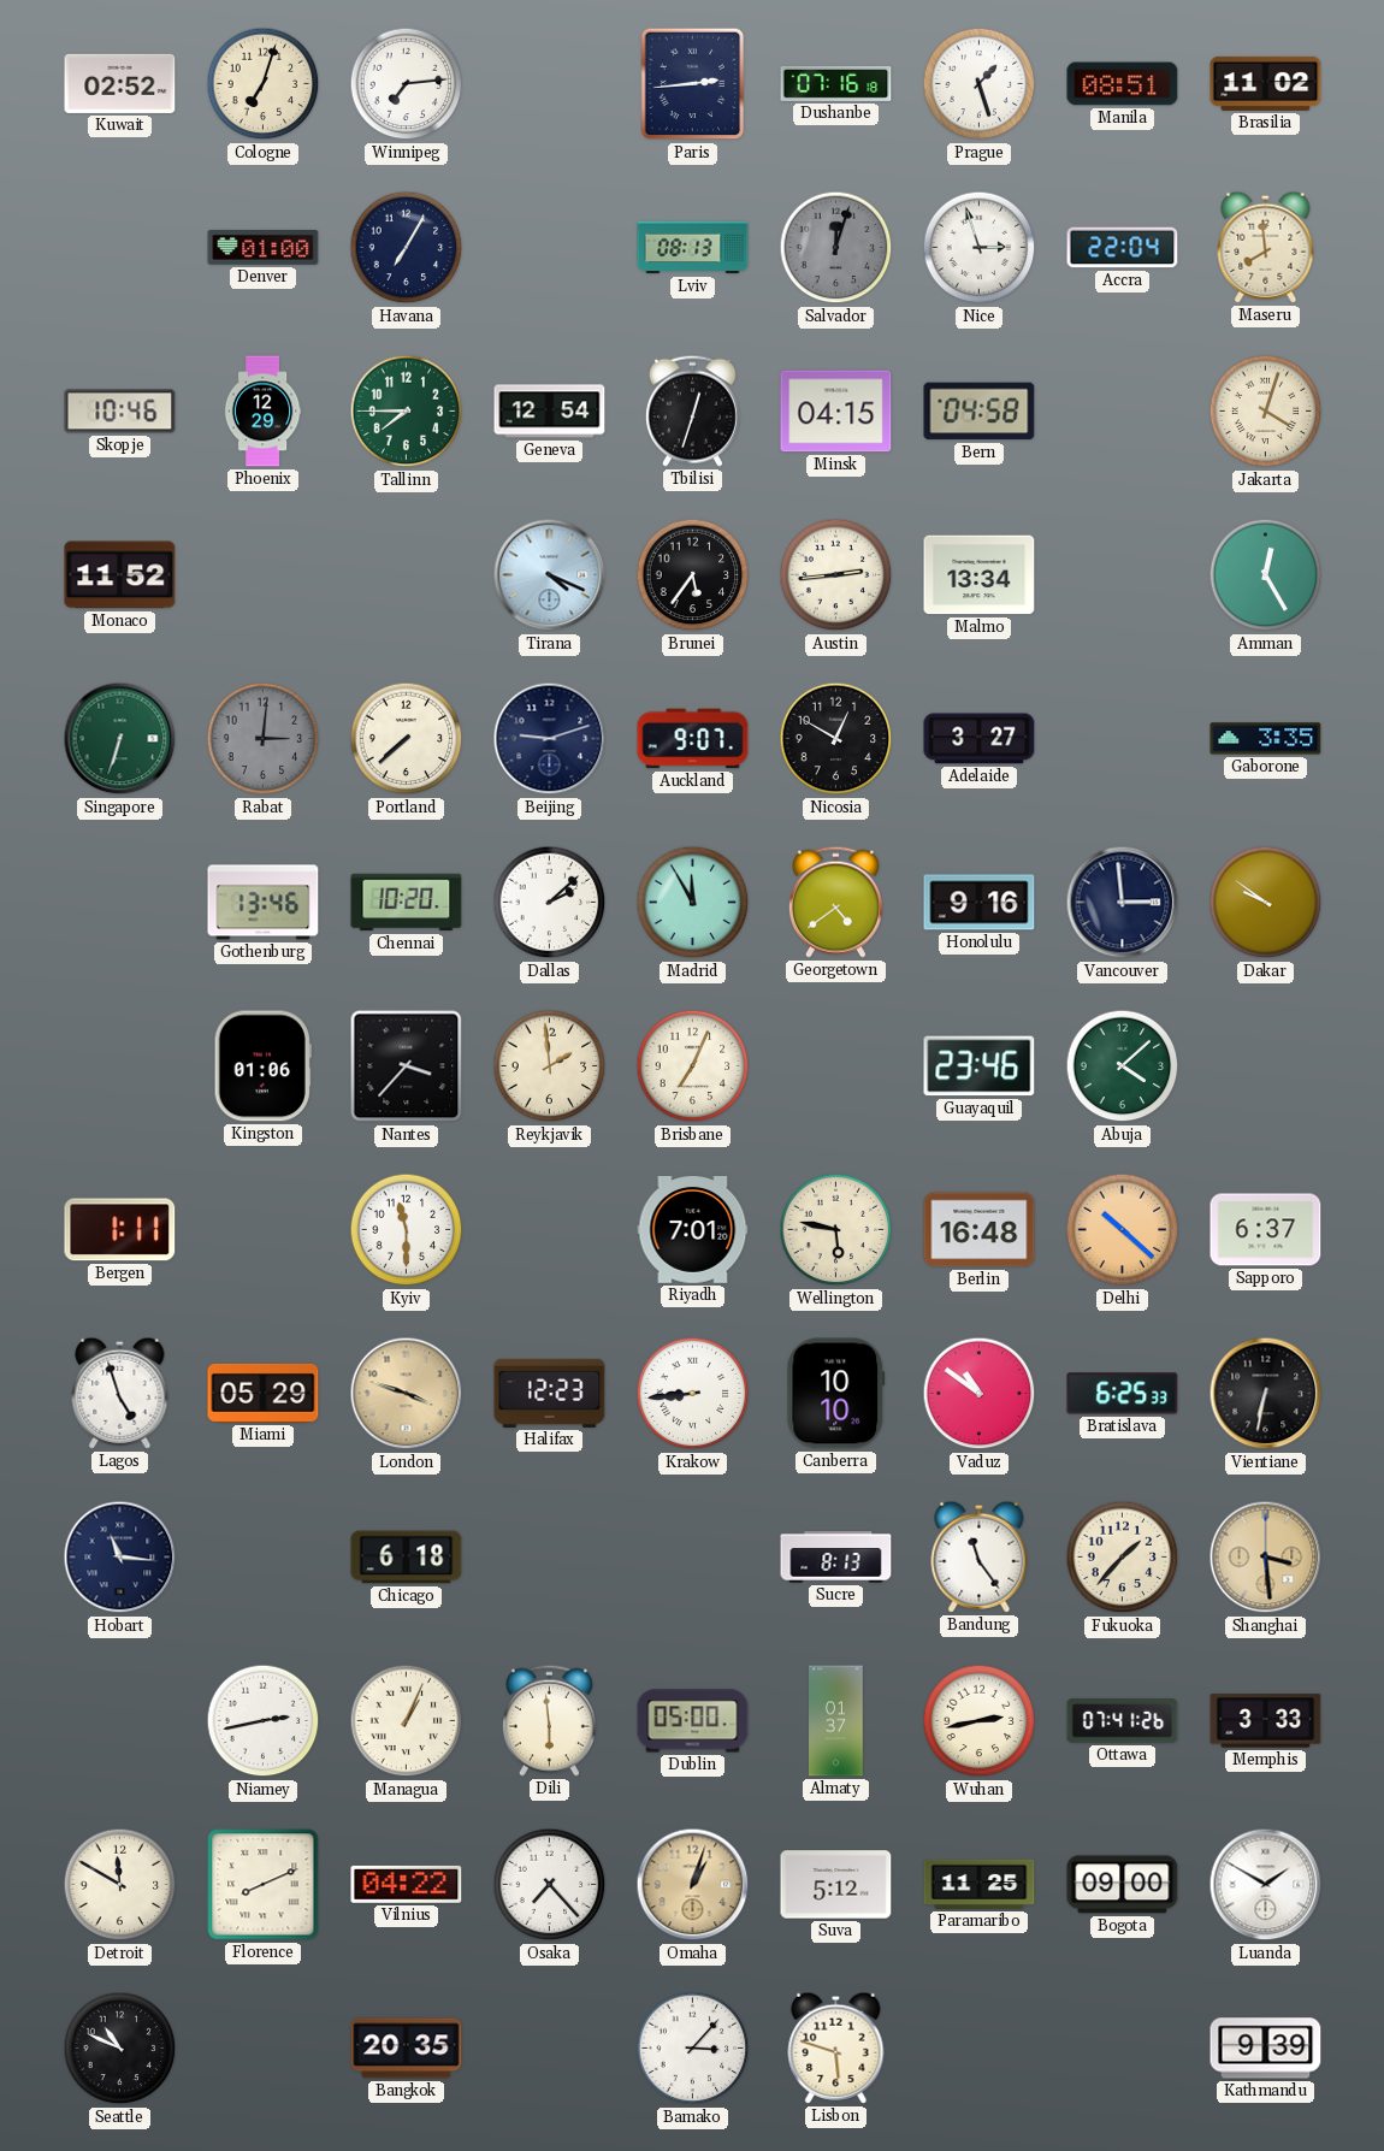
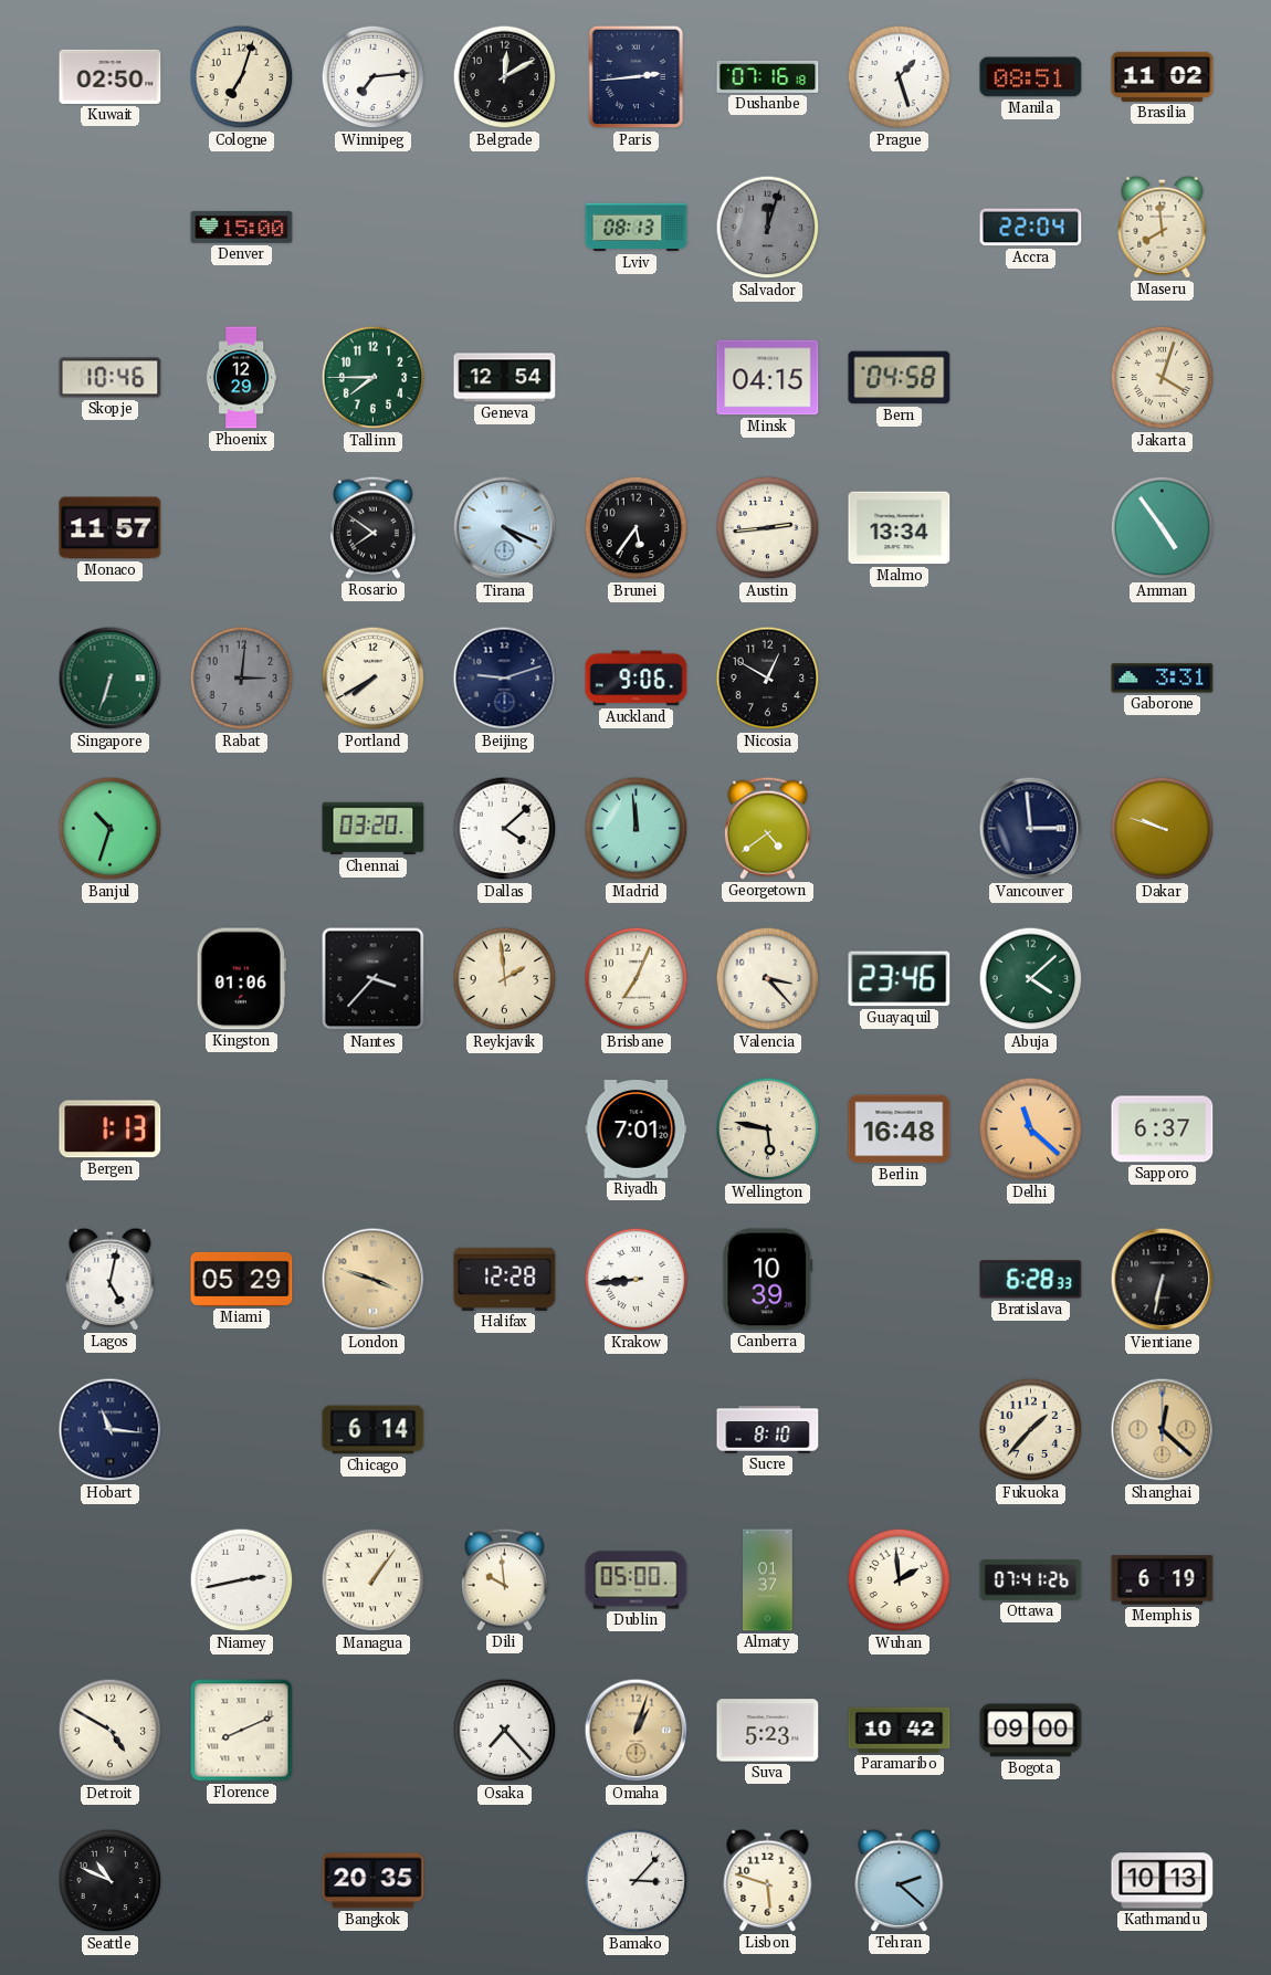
Kuwait: 02:52 -> 02:50
Belgrade: none -> 12:10
Denver: 01:00 -> 15:00
Havana: 7:05 -> none
Nice: 2:57 -> none
Tbilisi: 12:33 -> none
Monaco: 11:52 -> 11:57
Rosario: none -> 7:51
Amman: 12:25 -> 4:54
Portland: 7:38 -> 7:40
Auckland: 9:07 -> 9:06
Adelaide: 3:27 -> none
Gaborone: 3:35 -> 3:31
Banjul: none -> 10:33
Gothenburg: 13:46 -> none
Chennai: 10:20 -> 03:20
Dallas: 2:08 -> 4:08
Madrid: 11:55 -> 11:59
Honolulu: 9:16 -> none
Dakar: 9:51 -> 9:48
Valencia: none -> 3:23
Bergen: 1:11 -> 1:13
Kyiv: 11:30 -> none
Delhi: 10:22 -> 11:22
Lagos: 4:57 -> 5:02
Halifax: 12:23 -> 12:28
Canberra: 10:10 -> 10:39
Vaduz: 10:51 -> none
Bratislava: 6:25 -> 6:28
Chicago: 6:18 -> 6:14
Sucre: 8:13 -> 8:10
Bandung: 11:24 -> none
Shanghai: 3:29 -> 12:22
Managua: 1:04 -> 1:06
Dili: 5:59 -> 9:59
Wuhan: 2:43 -> 1:59
Memphis: 3:33 -> 6:19
Detroit: 11:50 -> 4:50
Vilnius: 04:22 -> none
Suva: 5:12 -> 5:23
Paramaribo: 11:25 -> 10:42
Luanda: 1:50 -> none
Tehran: none -> 2:22
Kathmandu: 9:39 -> 10:13
